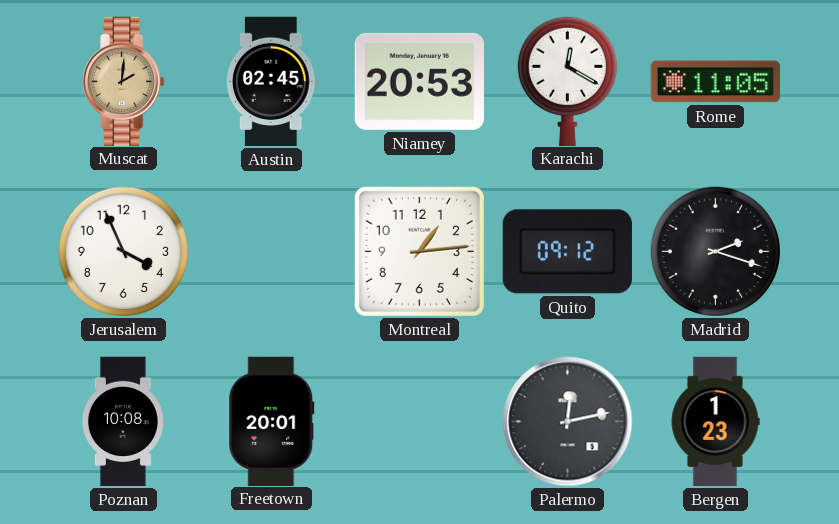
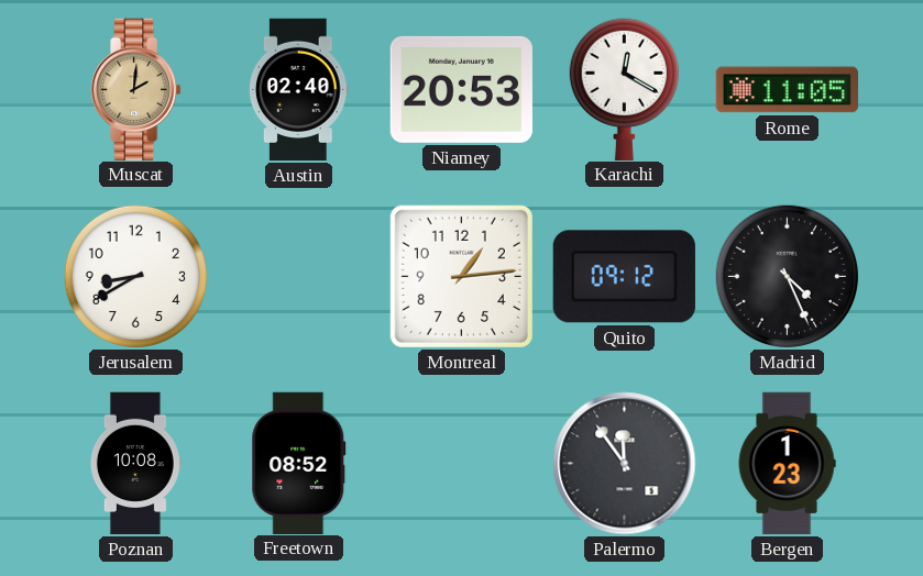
Austin: 02:45 -> 02:40
Jerusalem: 3:56 -> 8:40
Madrid: 2:18 -> 4:26
Freetown: 20:01 -> 08:52
Palermo: 12:13 -> 11:54
